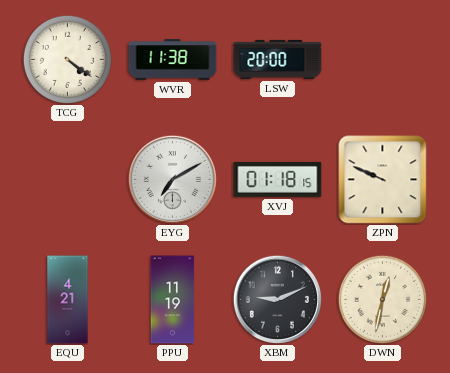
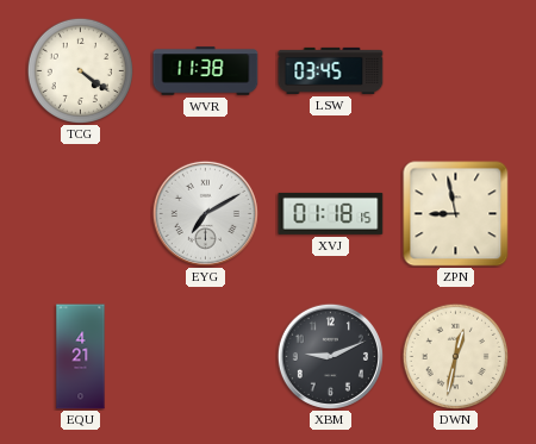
LSW: 20:00 -> 03:45
ZPN: 9:49 -> 8:58
PPU: 11:19 -> none
